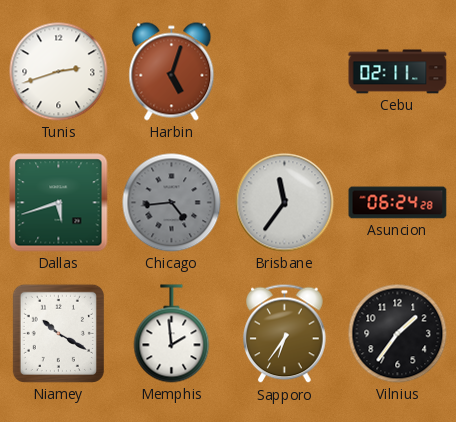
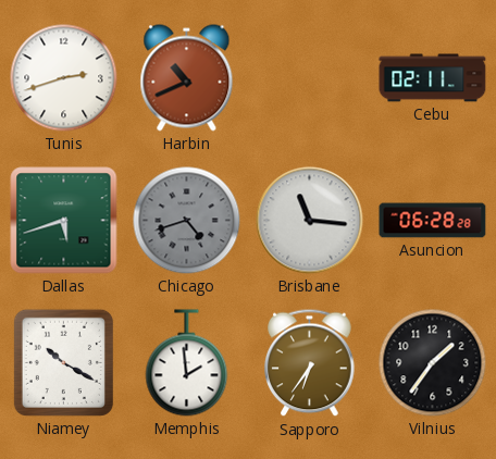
Harbin: 5:03 -> 10:41
Chicago: 4:44 -> 4:42
Brisbane: 11:36 -> 11:16
Asuncion: 06:24 -> 06:28
